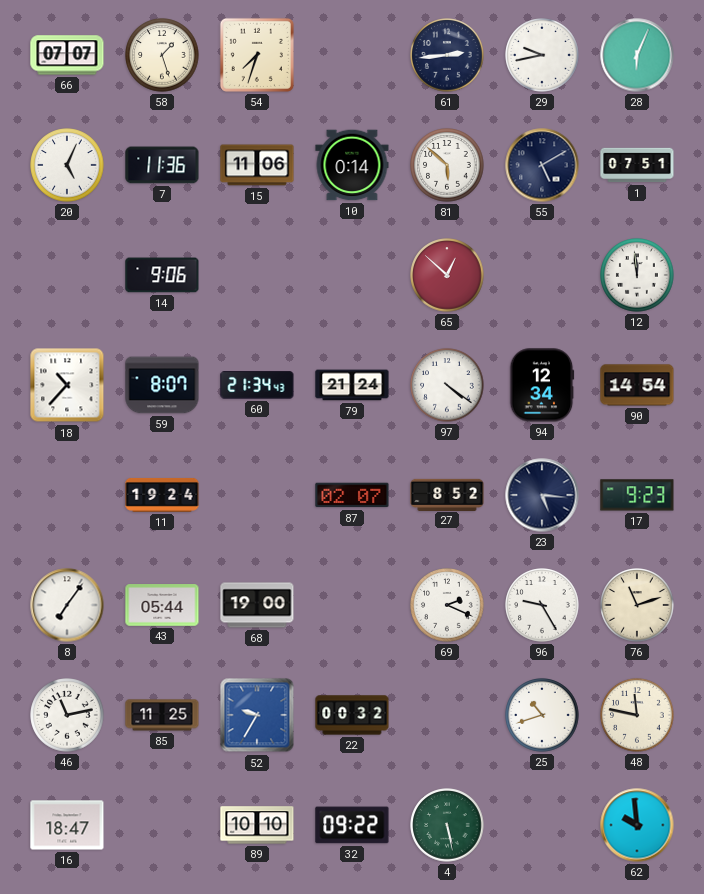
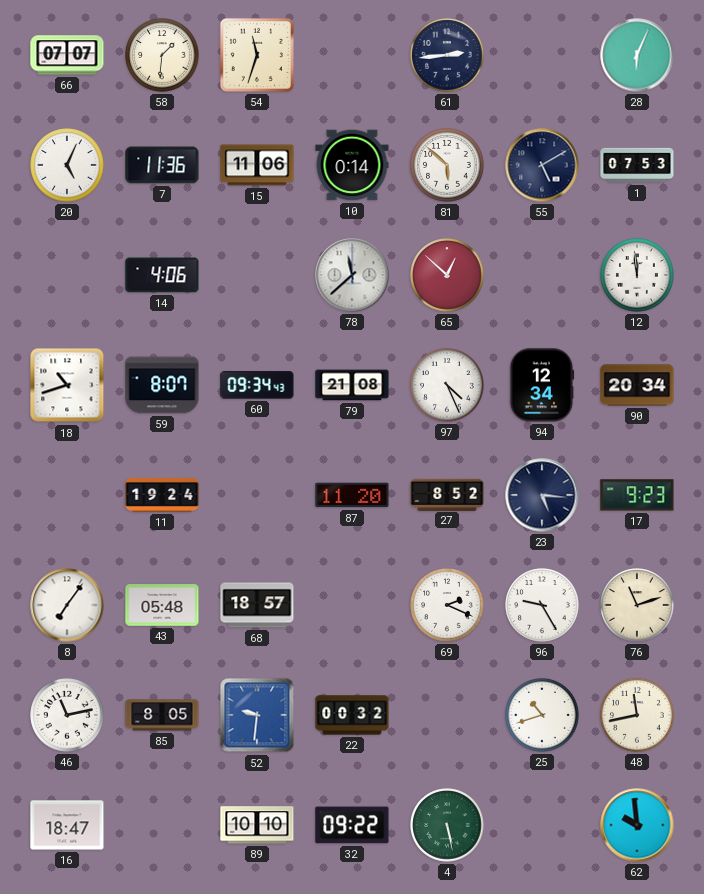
58: 1:27 -> 1:31
54: 7:33 -> 11:33
29: 9:43 -> none
1: 07:51 -> 07:53
14: 9:06 -> 4:06
78: none -> 11:38
18: 10:37 -> 10:42
60: 21:34 -> 09:34
79: 21:24 -> 21:08
97: 4:21 -> 4:26
90: 14:54 -> 20:34
87: 02:07 -> 11:20
43: 05:44 -> 05:48
68: 19:00 -> 18:57
85: 11:25 -> 8:05
52: 9:35 -> 9:31
48: 11:47 -> 11:43
